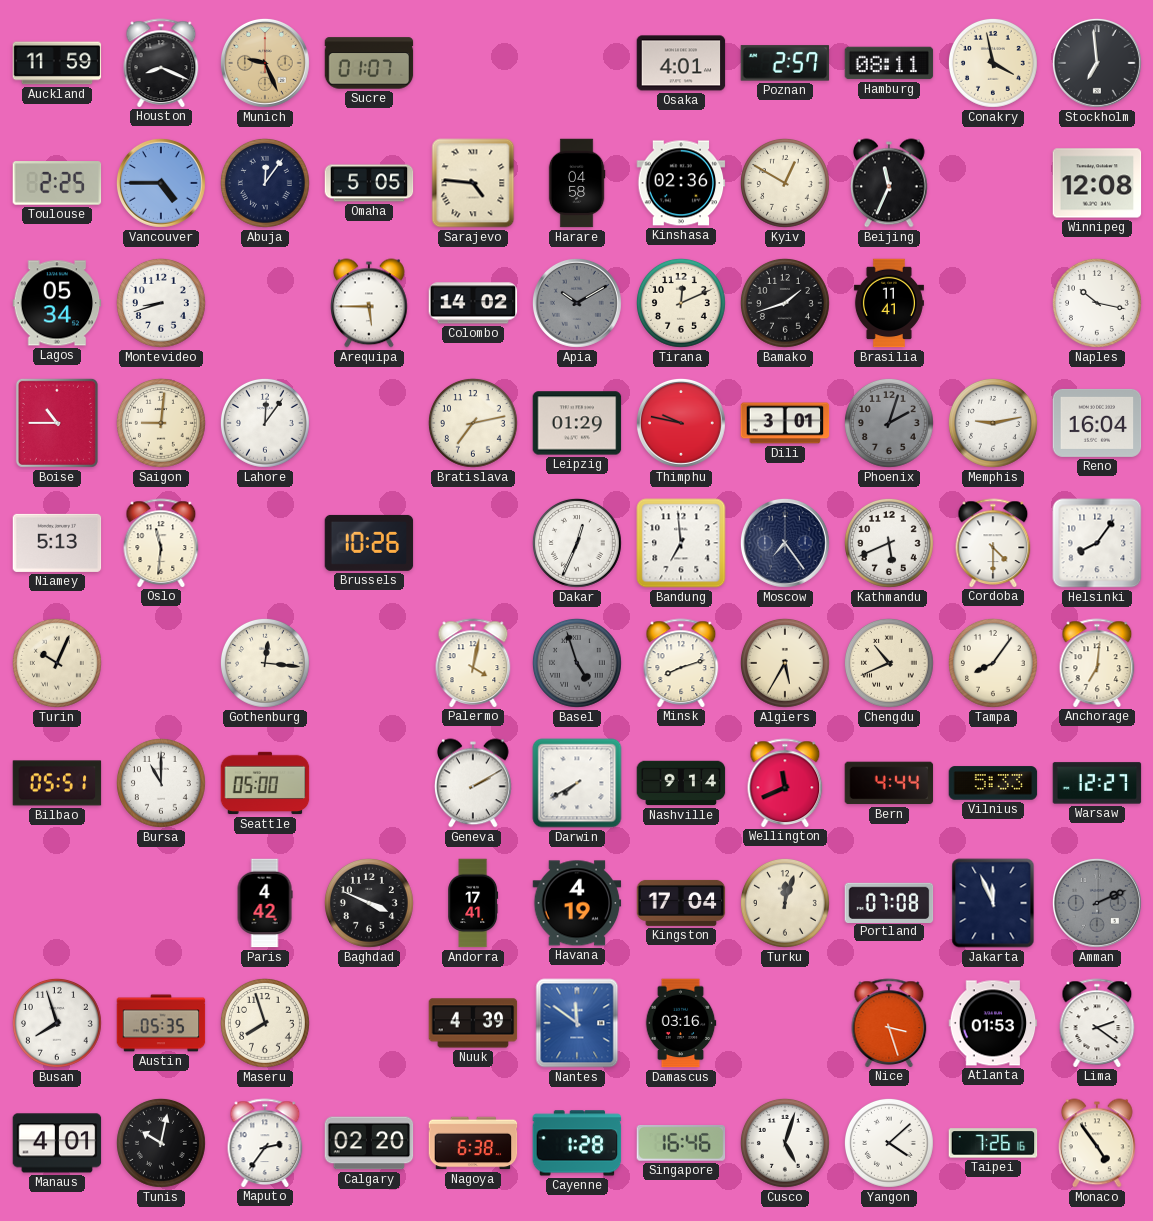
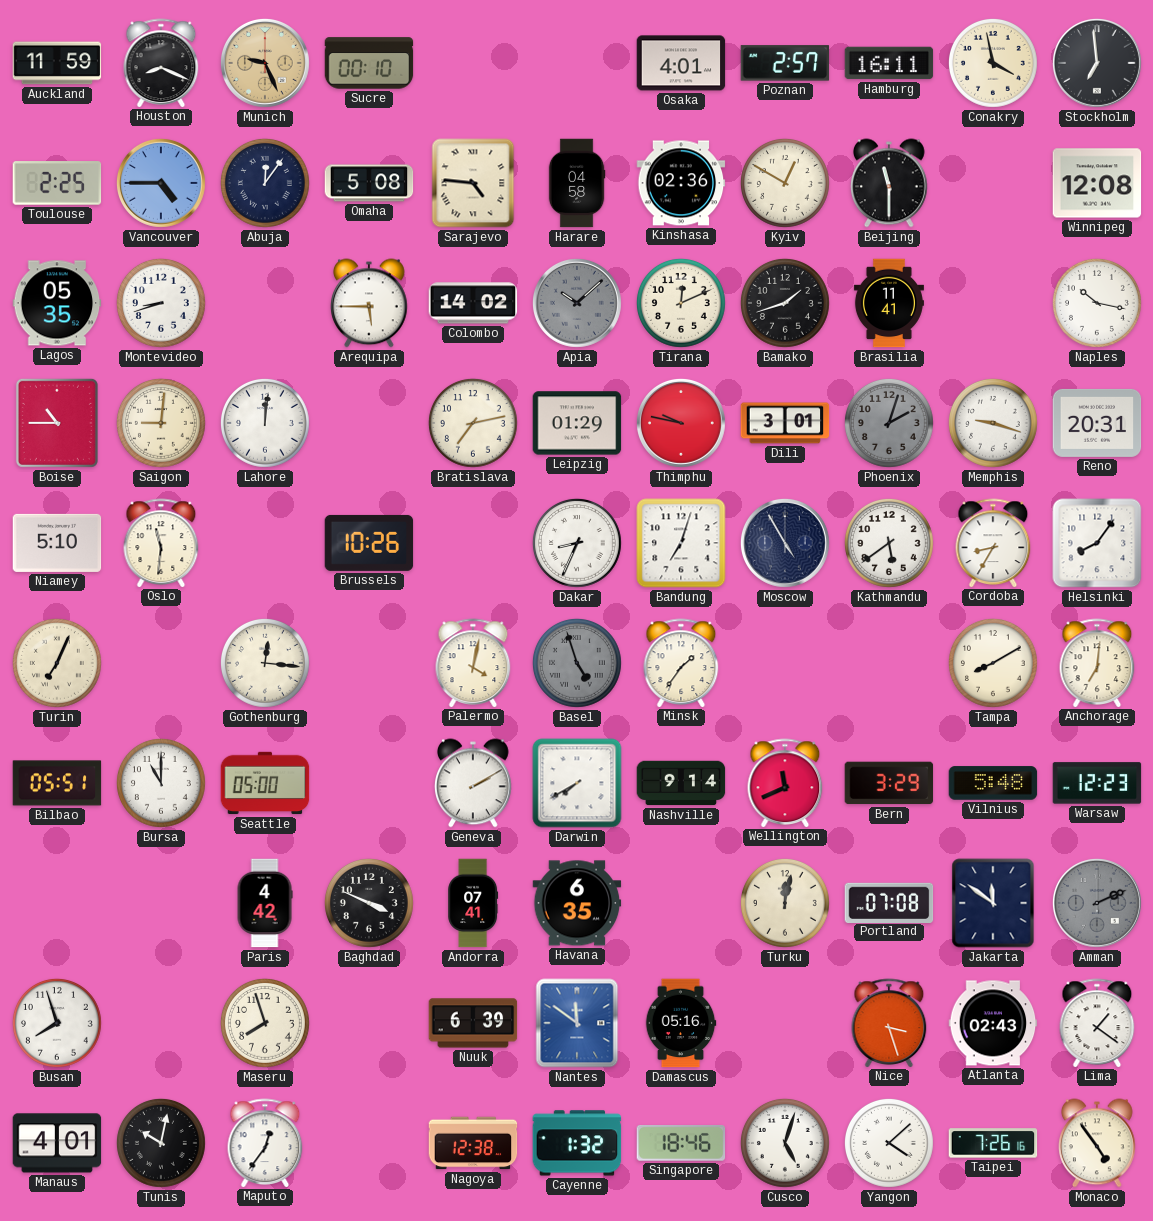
Sucre: 01:07 -> 00:10
Hamburg: 08:11 -> 16:11
Omaha: 5:05 -> 5:08
Beijing: 11:34 -> 11:30
Lagos: 05:34 -> 05:35
Apia: 10:10 -> 10:08
Lahore: 12:06 -> 12:01
Memphis: 9:13 -> 9:18
Reno: 16:04 -> 20:31
Niamey: 5:13 -> 5:10
Dakar: 12:34 -> 8:34
Bandung: 6:59 -> 7:03
Moscow: 7:24 -> 4:55
Kathmandu: 5:41 -> 5:39
Cordoba: 4:30 -> 8:35
Turin: 10:04 -> 7:04
Minsk: 8:12 -> 1:36
Algiers: 5:35 -> none
Chengdu: 10:41 -> none
Tampa: 8:06 -> 8:10
Bern: 4:44 -> 3:29
Vilnius: 5:33 -> 5:48
Warsaw: 12:27 -> 12:23
Andorra: 17:41 -> 07:41
Havana: 4:19 -> 6:35
Kingston: 17:04 -> none
Turku: 12:03 -> 12:02
Jakarta: 11:56 -> 11:51
Austin: 05:35 -> none
Nuuk: 4:39 -> 6:39
Damascus: 03:16 -> 05:16
Atlanta: 01:53 -> 02:43
Lima: 2:21 -> 1:21
Maputo: 2:36 -> 12:36
Calgary: 02:20 -> none
Nagoya: 6:38 -> 12:38
Cayenne: 1:28 -> 1:32
Singapore: 16:46 -> 18:46
